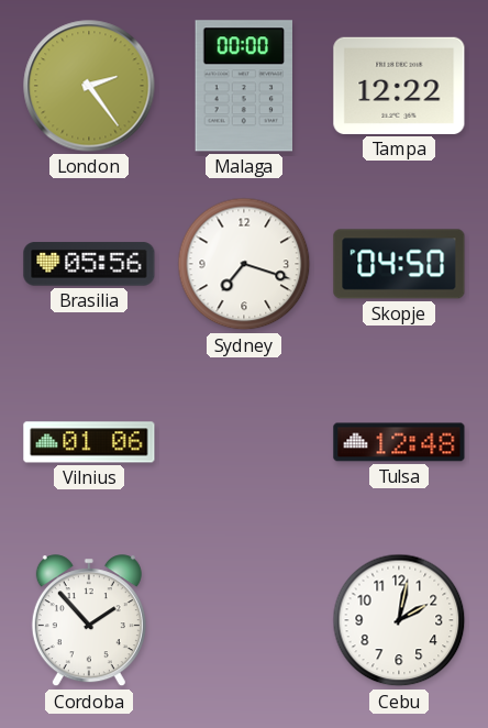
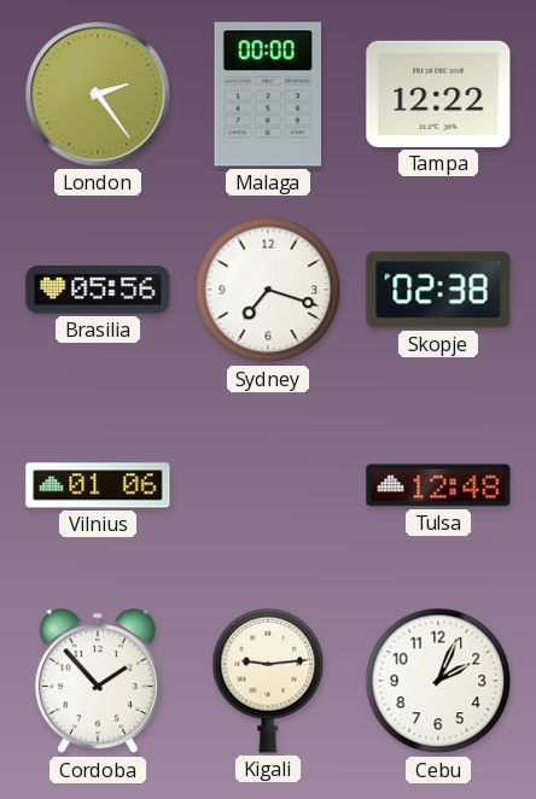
Skopje: 04:50 -> 02:38
Kigali: none -> 9:14
Cebu: 2:02 -> 2:04
